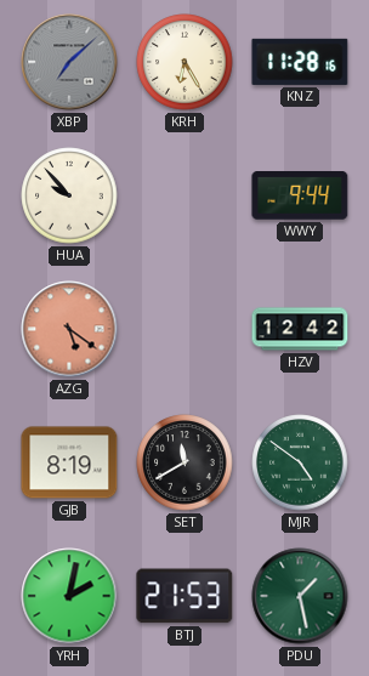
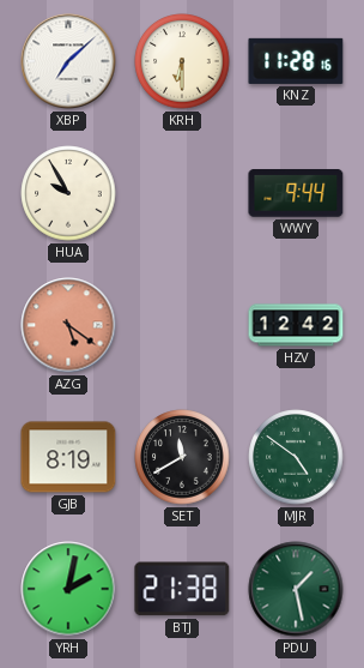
XBP dial: grey -> white
KRH: 6:25 -> 6:30
HUA: 9:53 -> 9:55
BTJ: 21:53 -> 21:38
